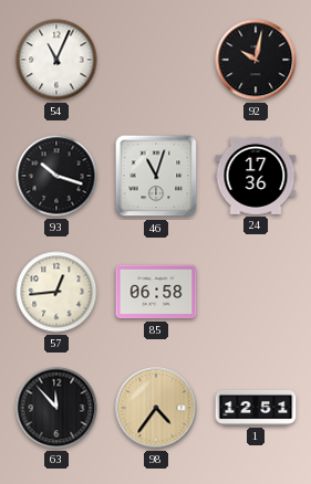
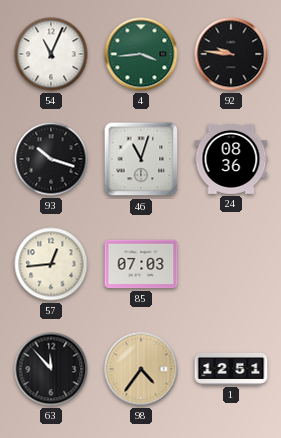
4: none -> 3:44
92: 10:02 -> 9:46
24: 17:36 -> 08:36
85: 06:58 -> 07:03
